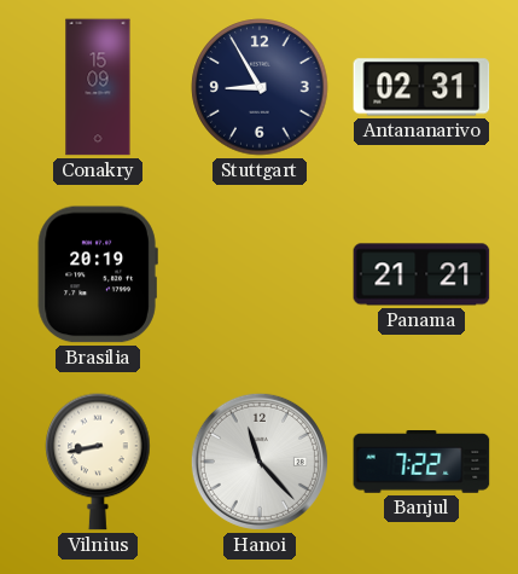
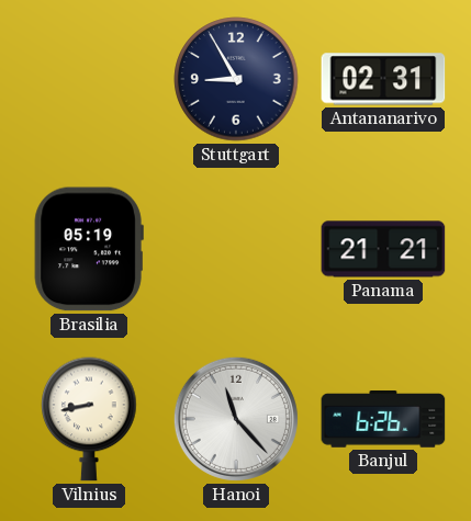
Conakry: 15:09 -> none
Brasilia: 20:19 -> 05:19
Banjul: 7:22 -> 6:26
